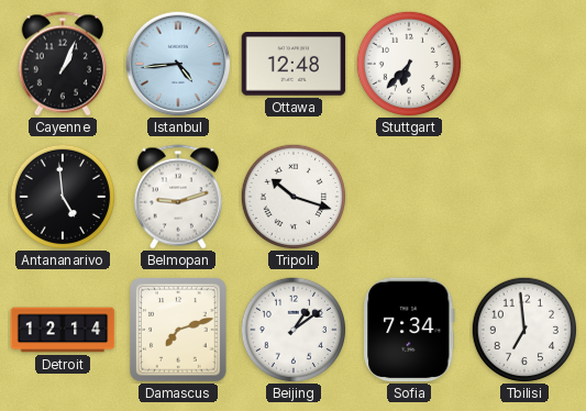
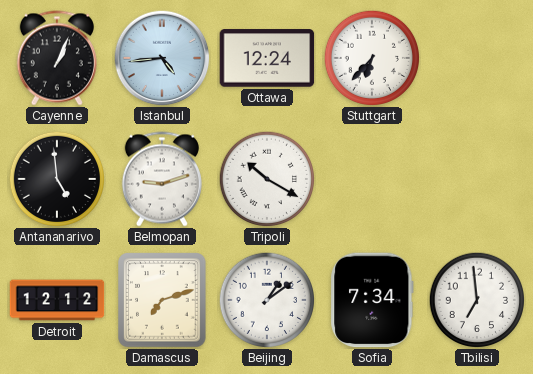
Ottawa: 12:48 -> 12:24
Tripoli: 10:18 -> 10:20
Detroit: 12:14 -> 12:12
